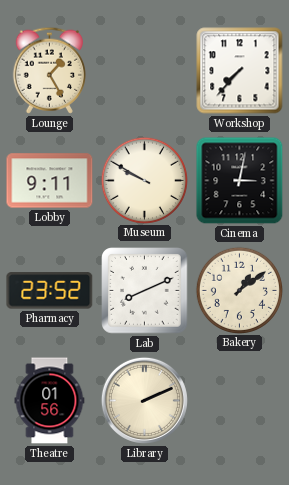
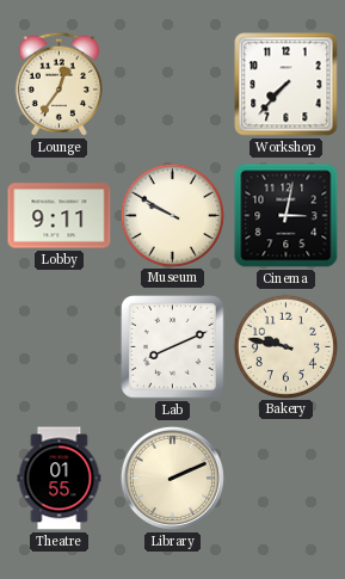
Lounge: 1:25 -> 12:36
Pharmacy: 23:52 -> none
Bakery: 1:09 -> 9:47
Theatre: 01:56 -> 01:55
